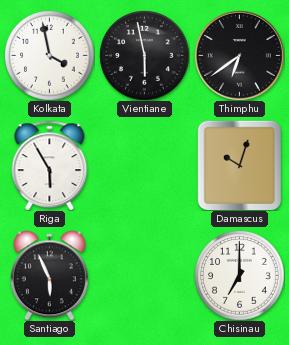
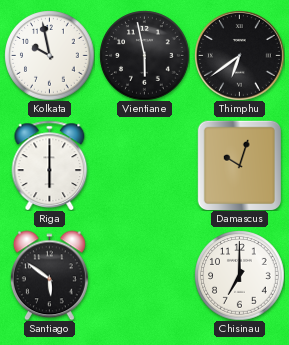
Kolkata: 3:58 -> 9:58
Riga: 5:55 -> 6:00
Santiago: 5:56 -> 5:51
